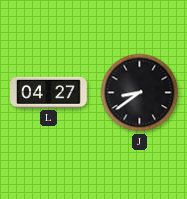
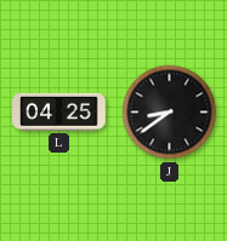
L: 04:27 -> 04:25
